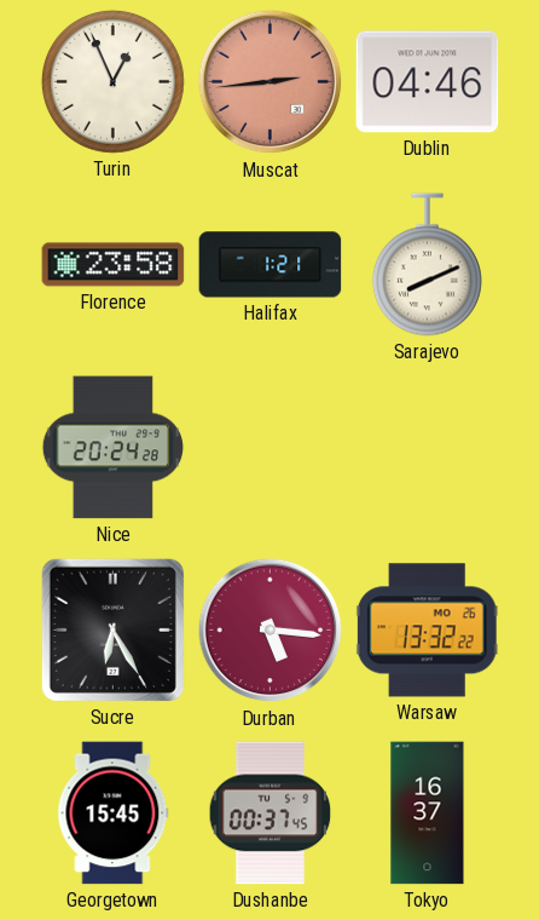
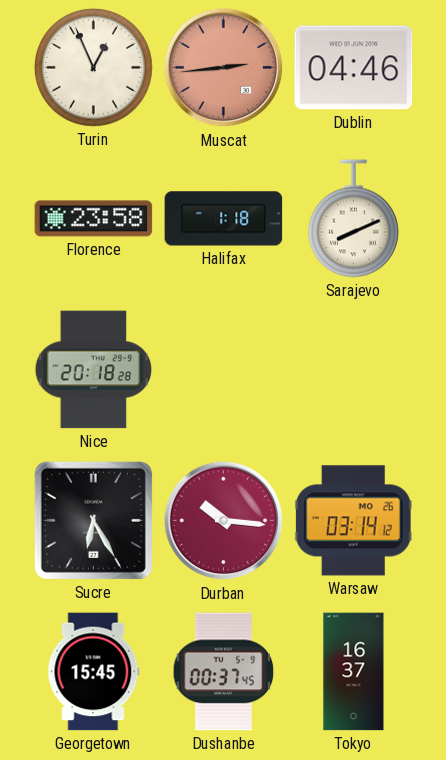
Halifax: 1:21 -> 1:18
Nice: 20:24 -> 20:18
Durban: 5:16 -> 10:16
Warsaw: 13:32 -> 03:14
